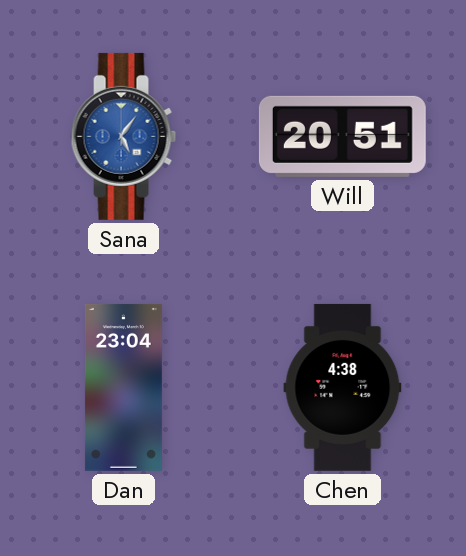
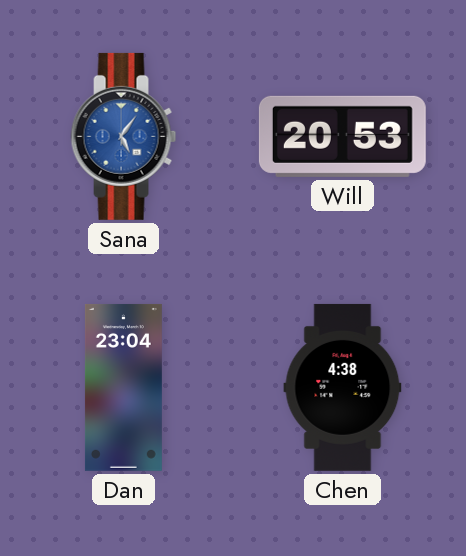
Will: 20:51 -> 20:53
